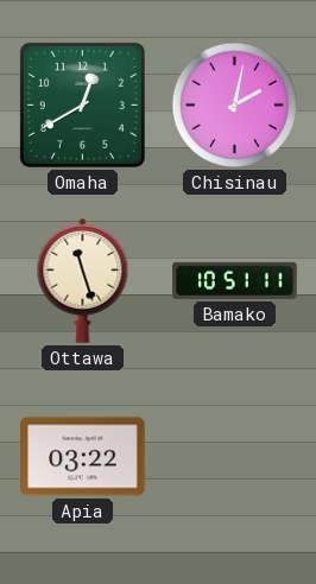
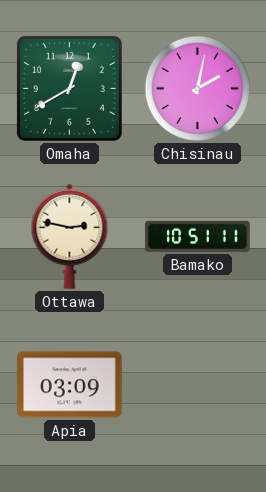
Ottawa: 11:27 -> 2:47
Apia: 03:22 -> 03:09
